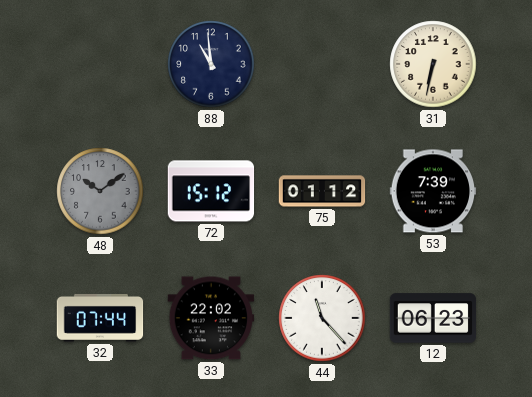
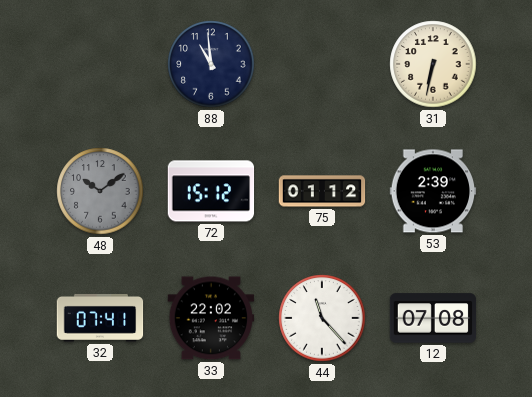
53: 7:39 -> 2:39
32: 07:44 -> 07:41
12: 06:23 -> 07:08
